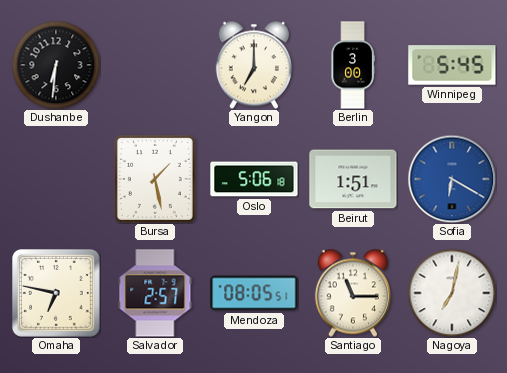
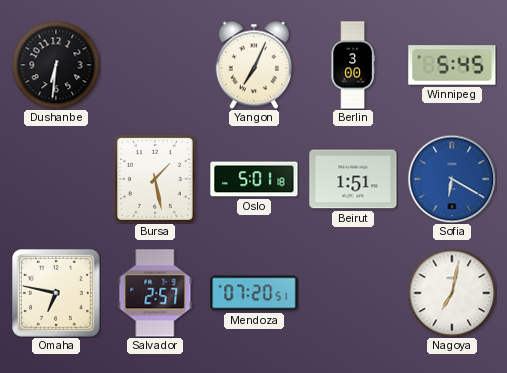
Yangon: 7:00 -> 7:04
Oslo: 5:06 -> 5:01
Mendoza: 08:05 -> 07:20
Santiago: 11:15 -> none
